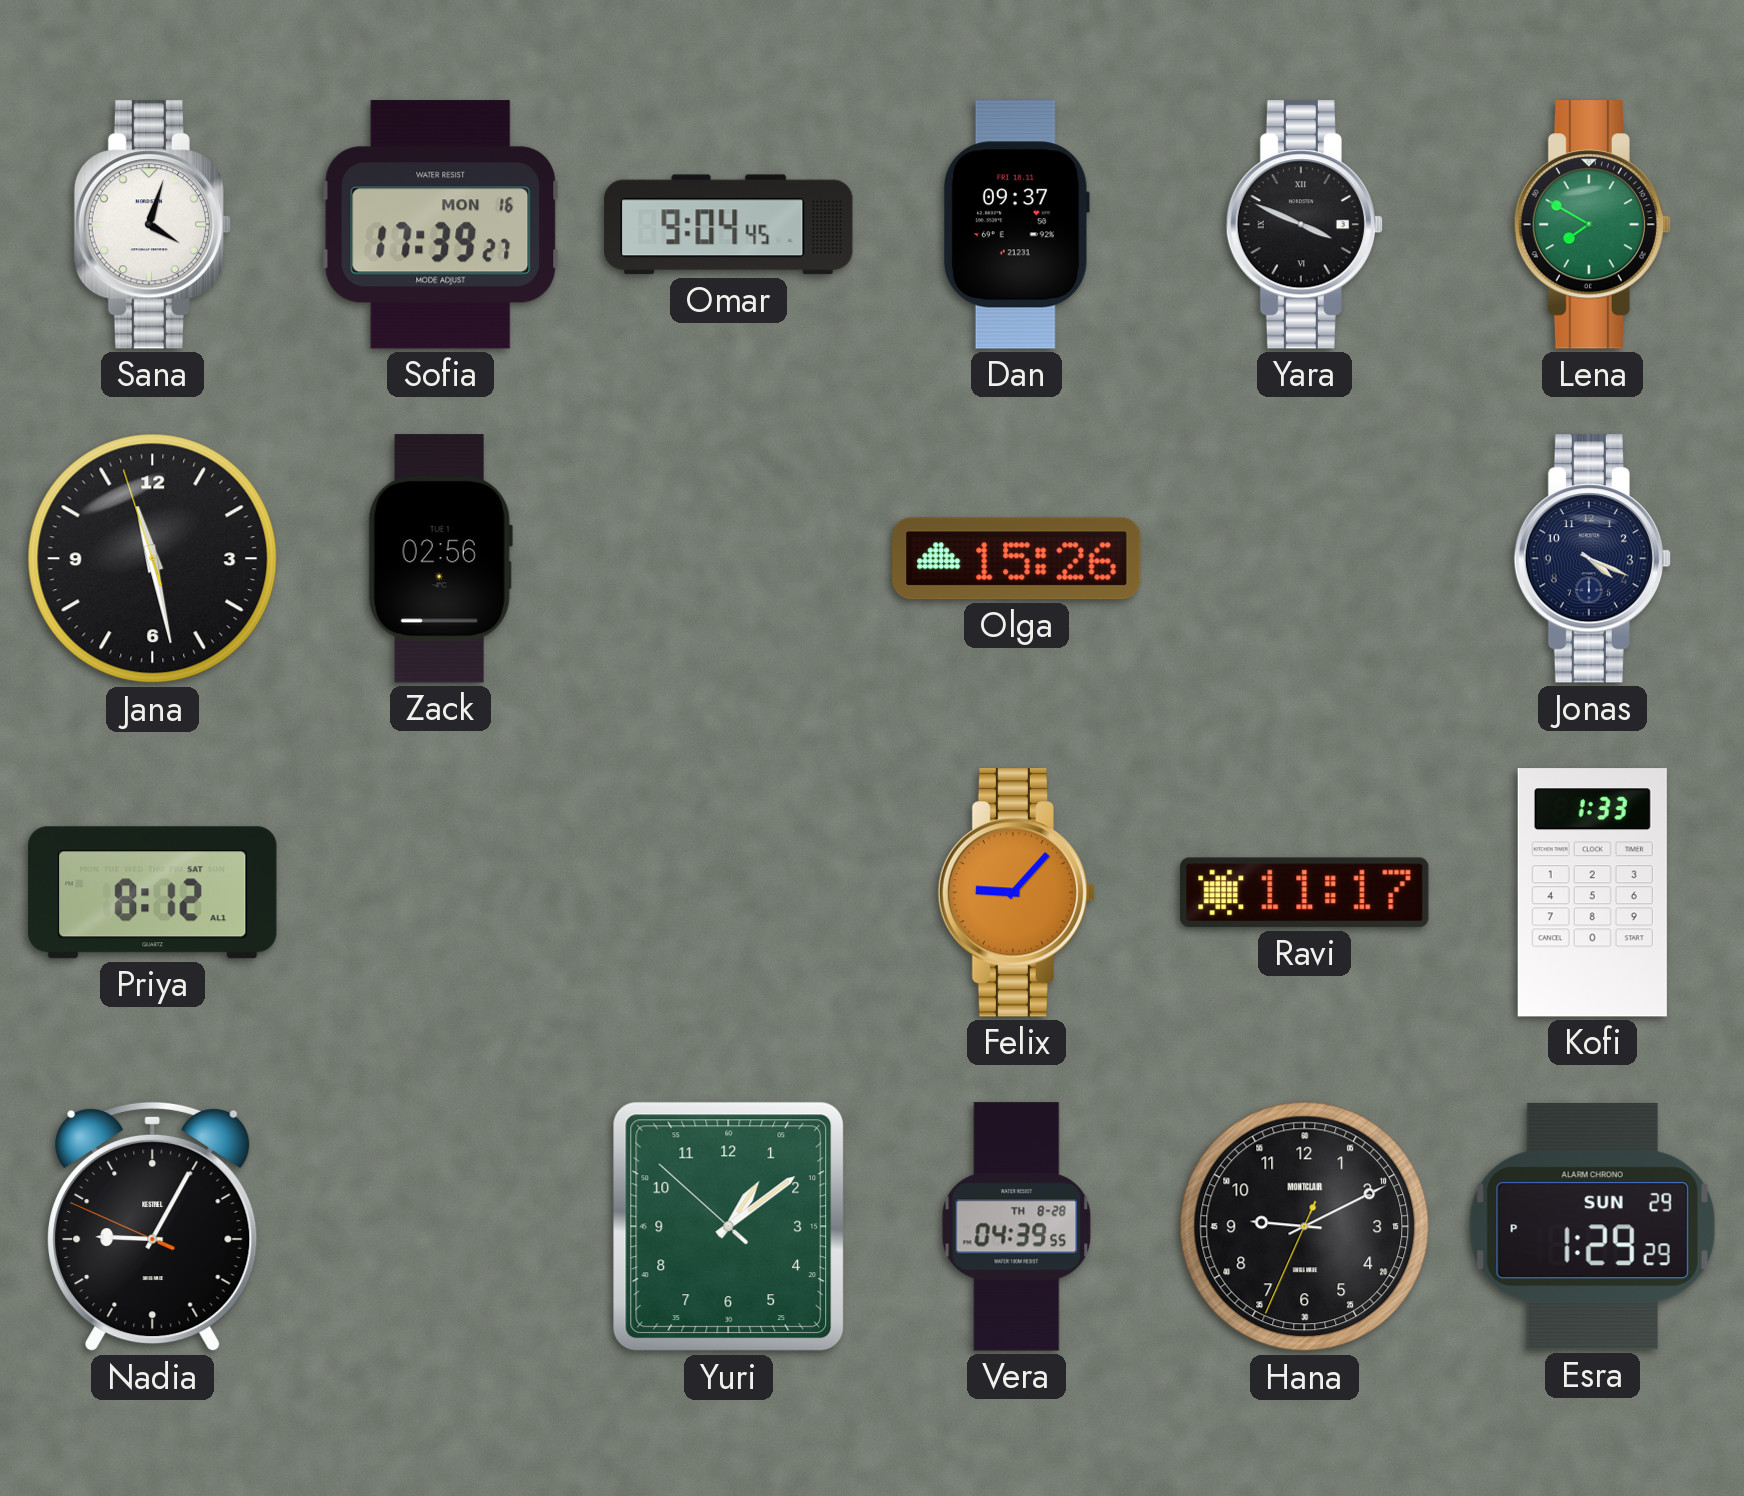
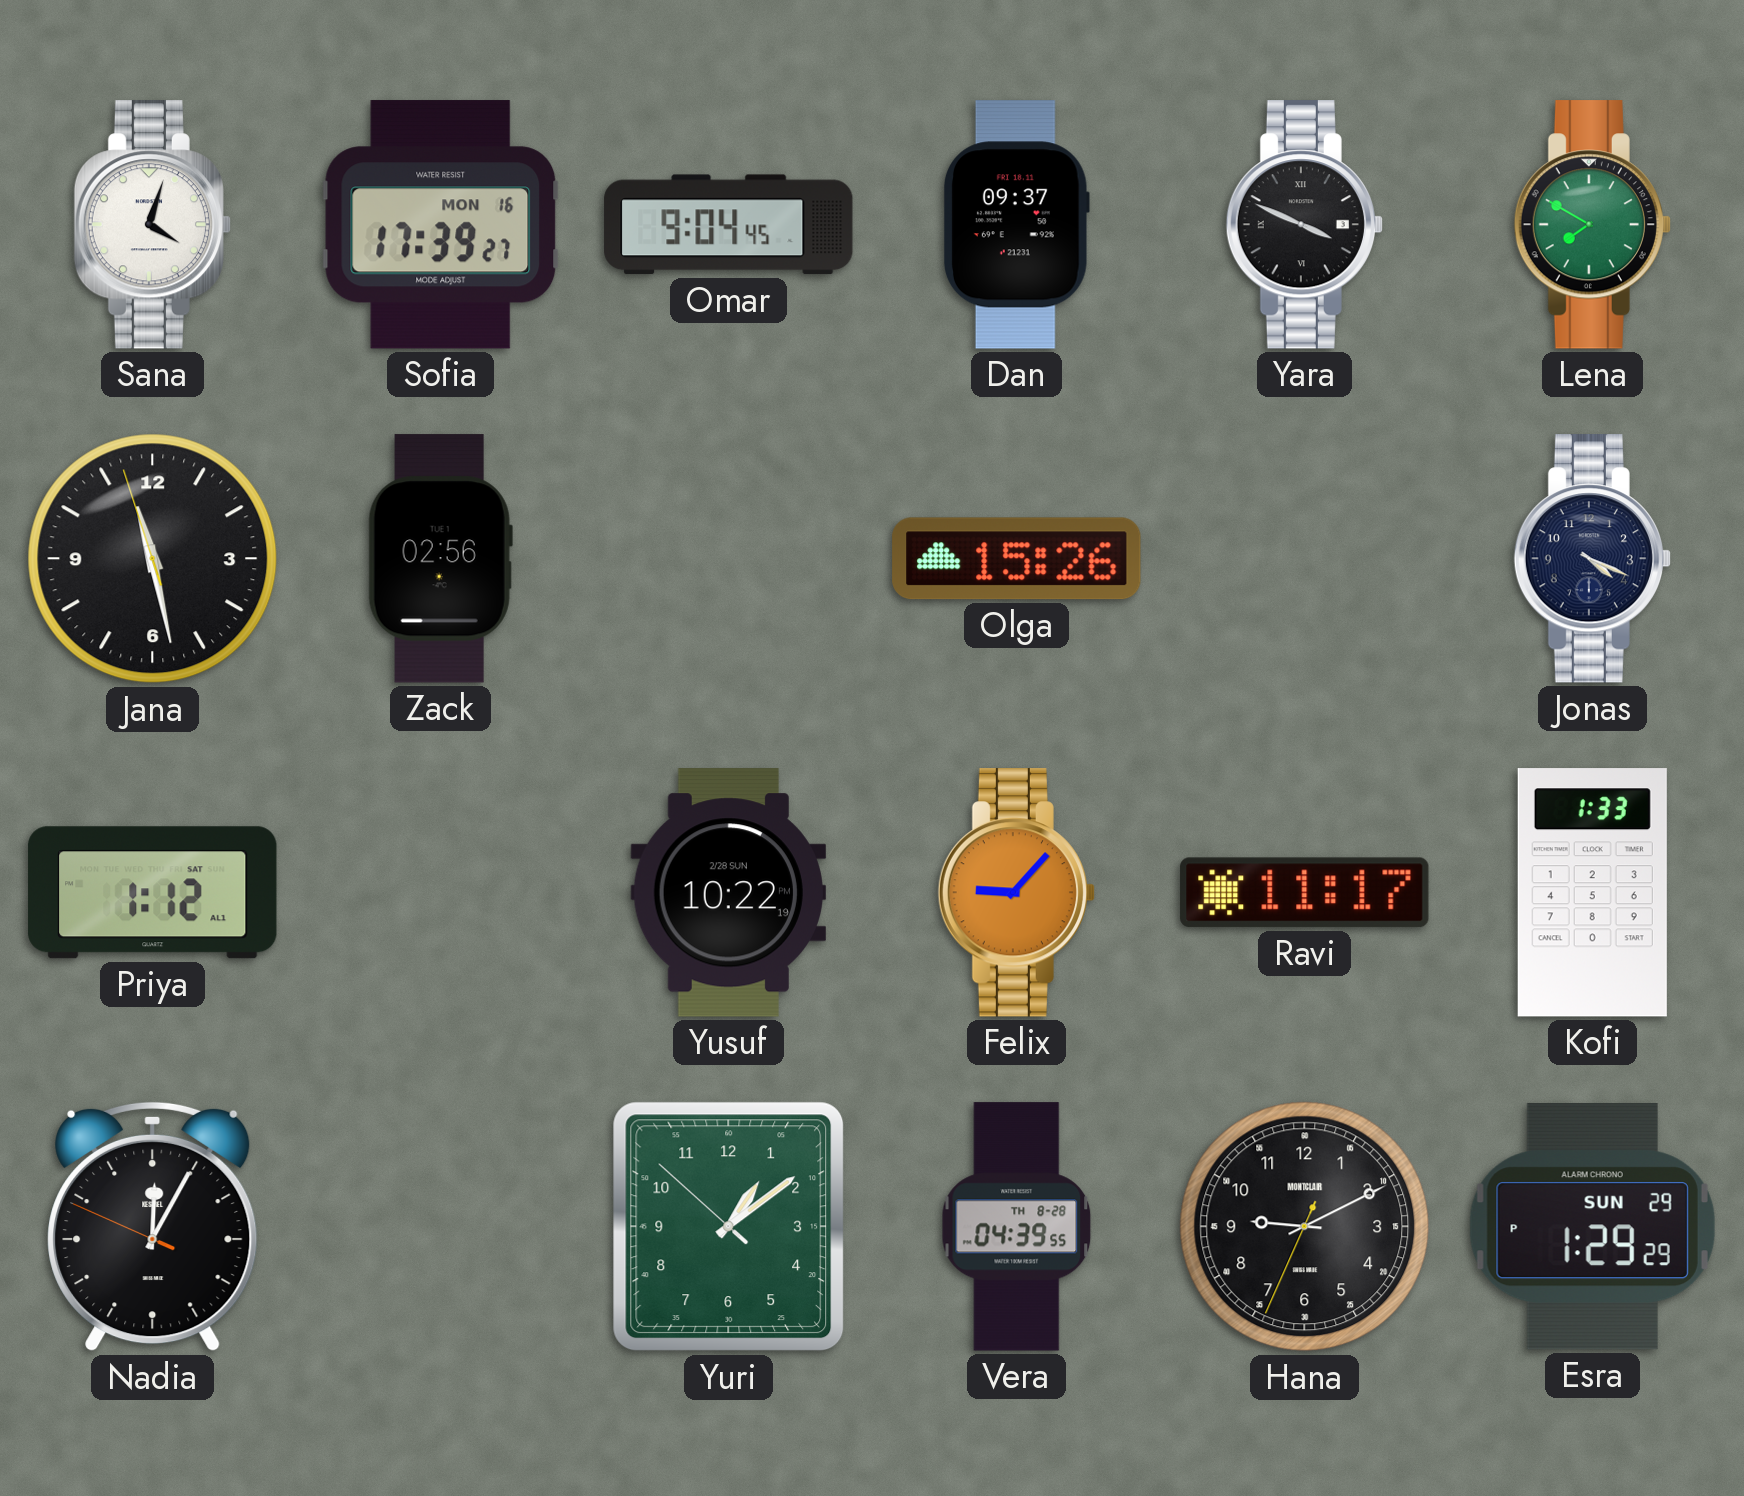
Priya: 8:12 -> 1:12
Yusuf: none -> 10:22
Nadia: 9:04 -> 12:04
